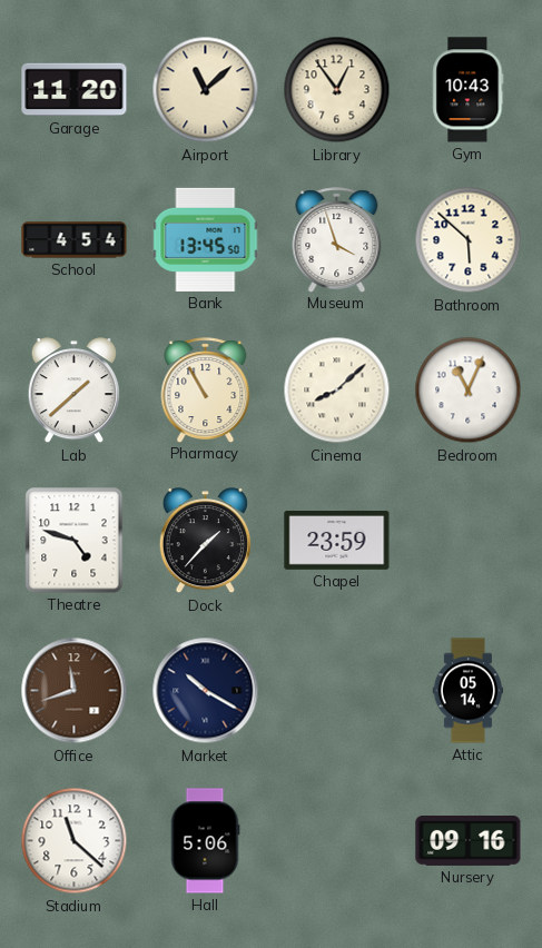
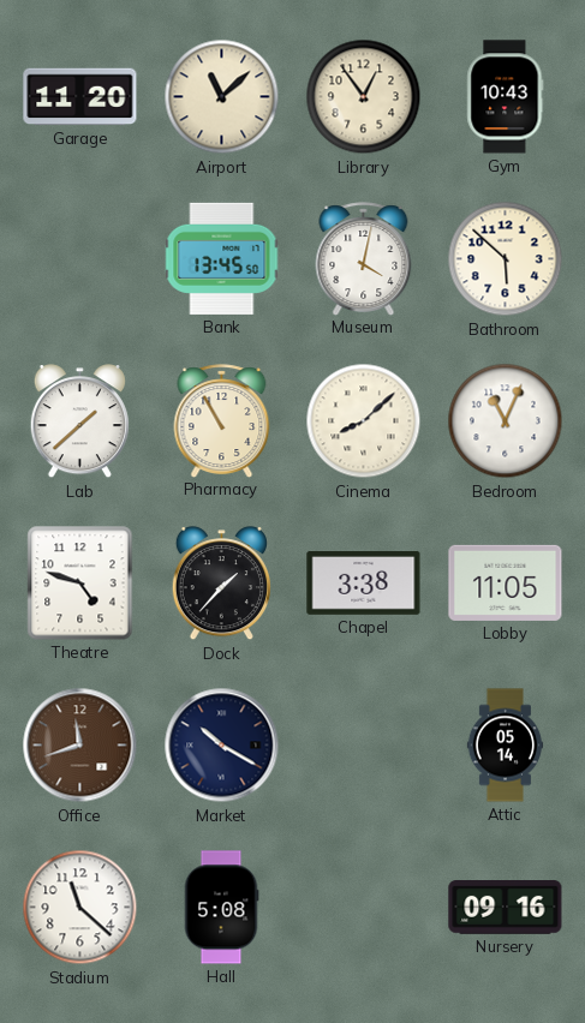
School: 4:54 -> none
Museum: 3:57 -> 4:02
Chapel: 23:59 -> 3:38
Lobby: none -> 11:05
Hall: 5:06 -> 5:08
